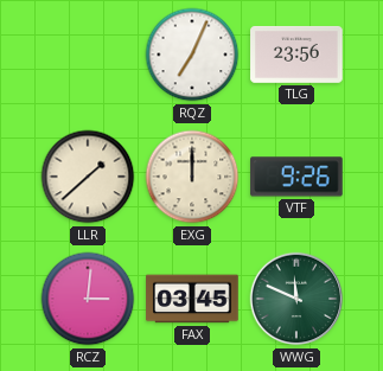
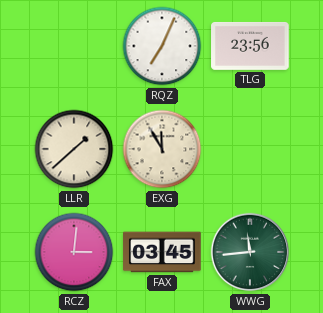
EXG: 12:00 -> 11:55
VTF: 9:26 -> none
WWG: 11:49 -> 11:44
